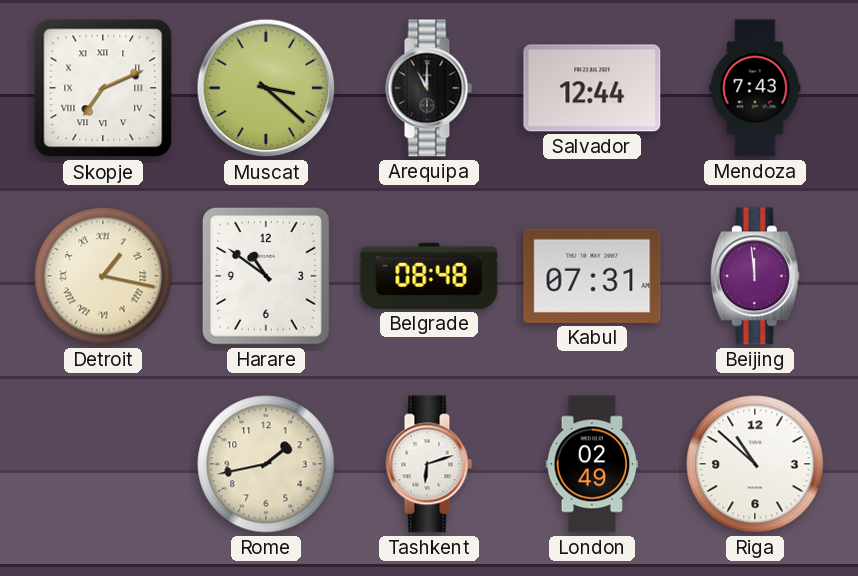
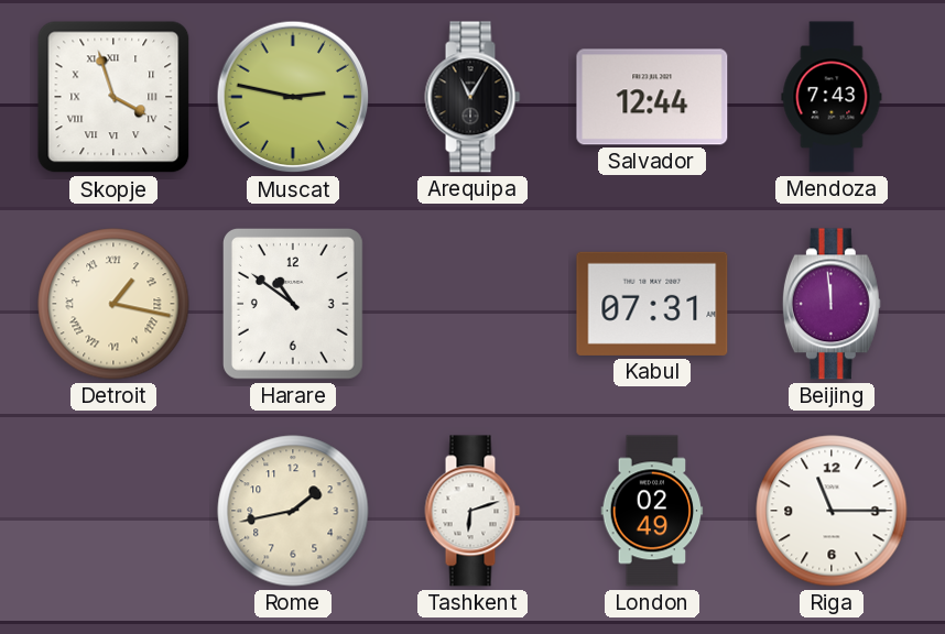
Skopje: 7:11 -> 3:57
Muscat: 3:22 -> 2:47
Arequipa: 11:00 -> 11:05
Belgrade: 08:48 -> none
Riga: 10:52 -> 11:15
